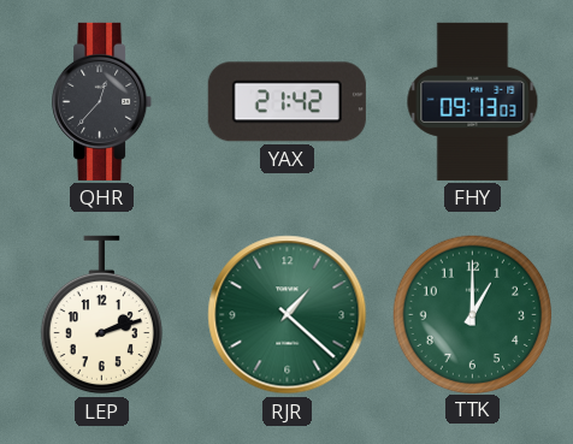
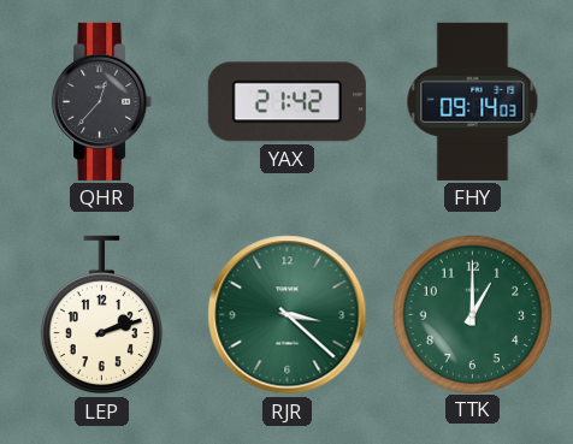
FHY: 09:13 -> 09:14
RJR: 1:22 -> 3:22
